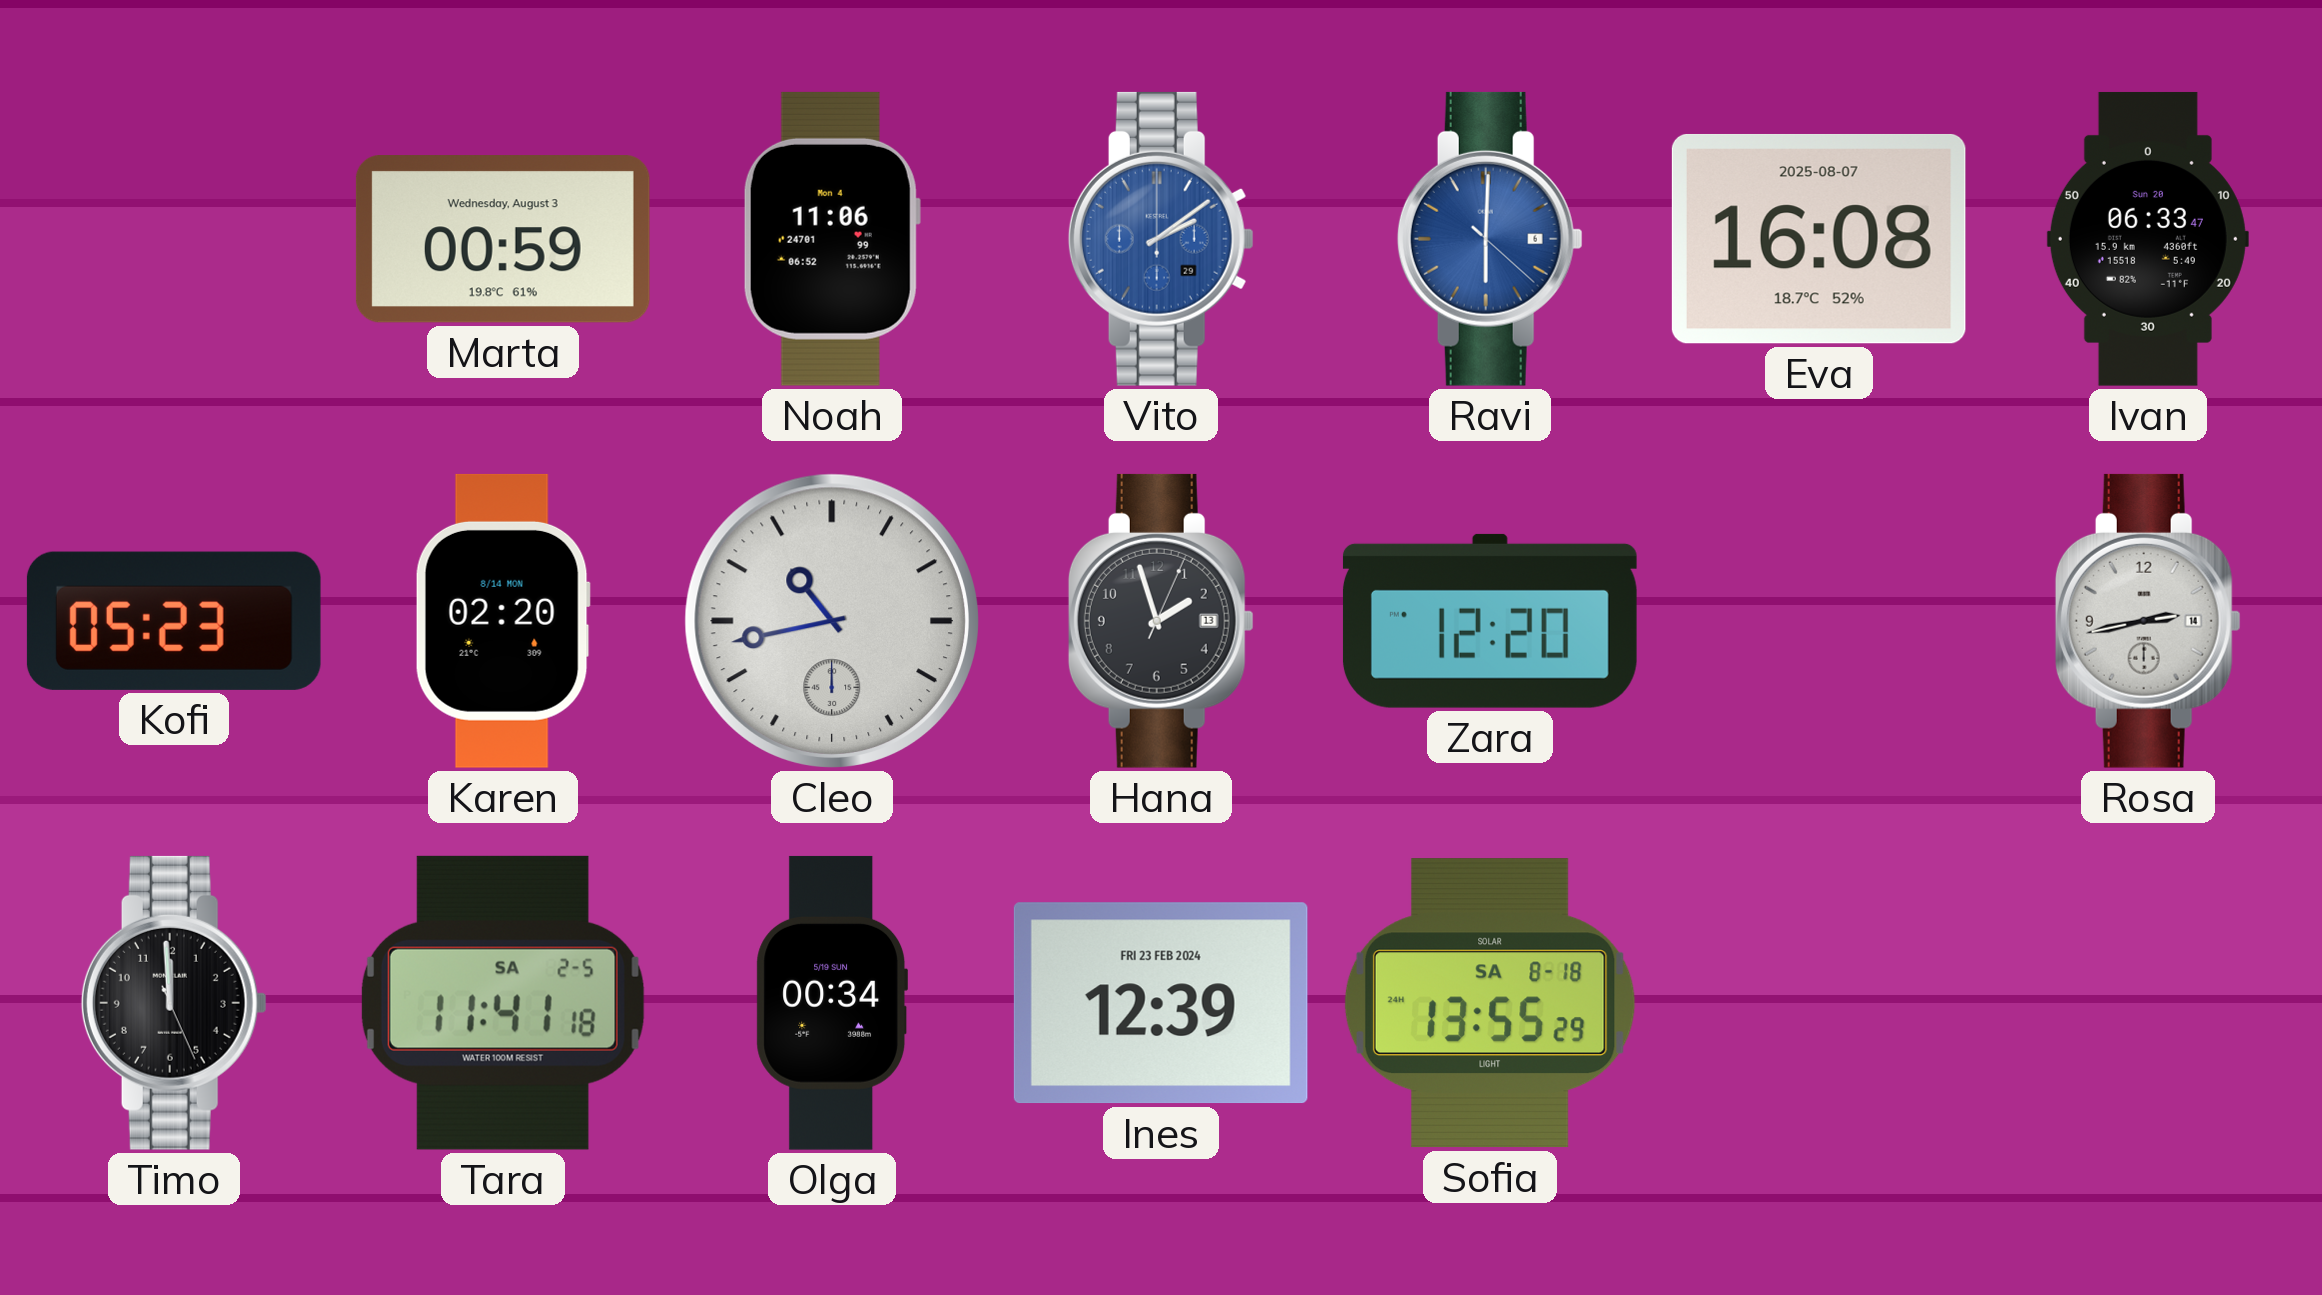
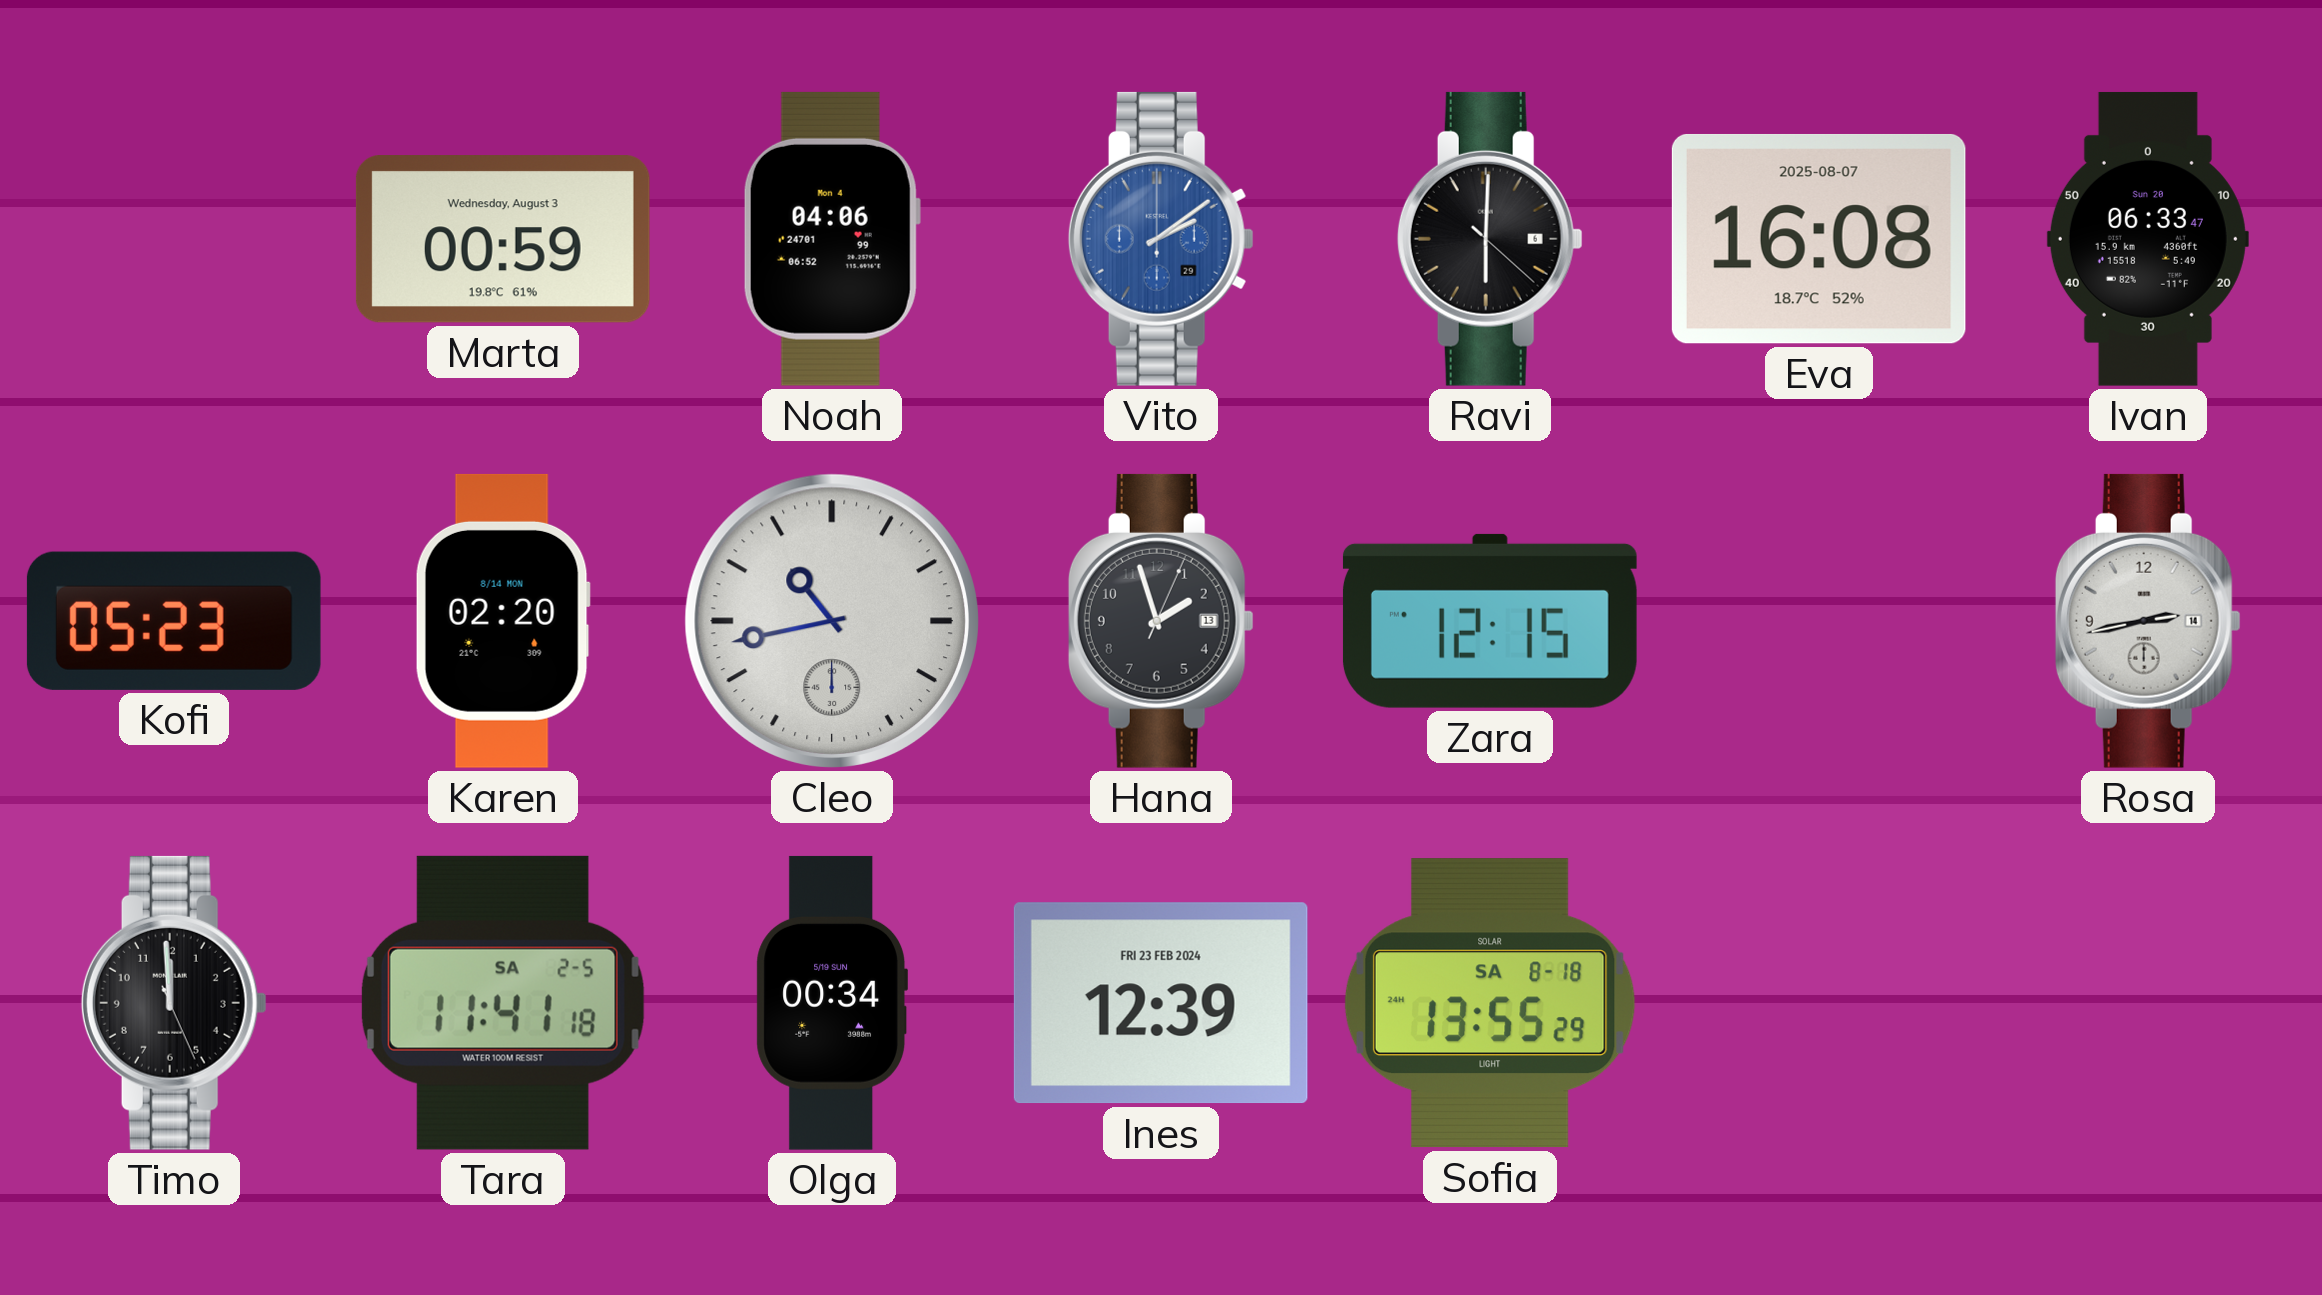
Noah: 11:06 -> 04:06
Ravi dial: blue -> black
Zara: 12:20 -> 12:15
